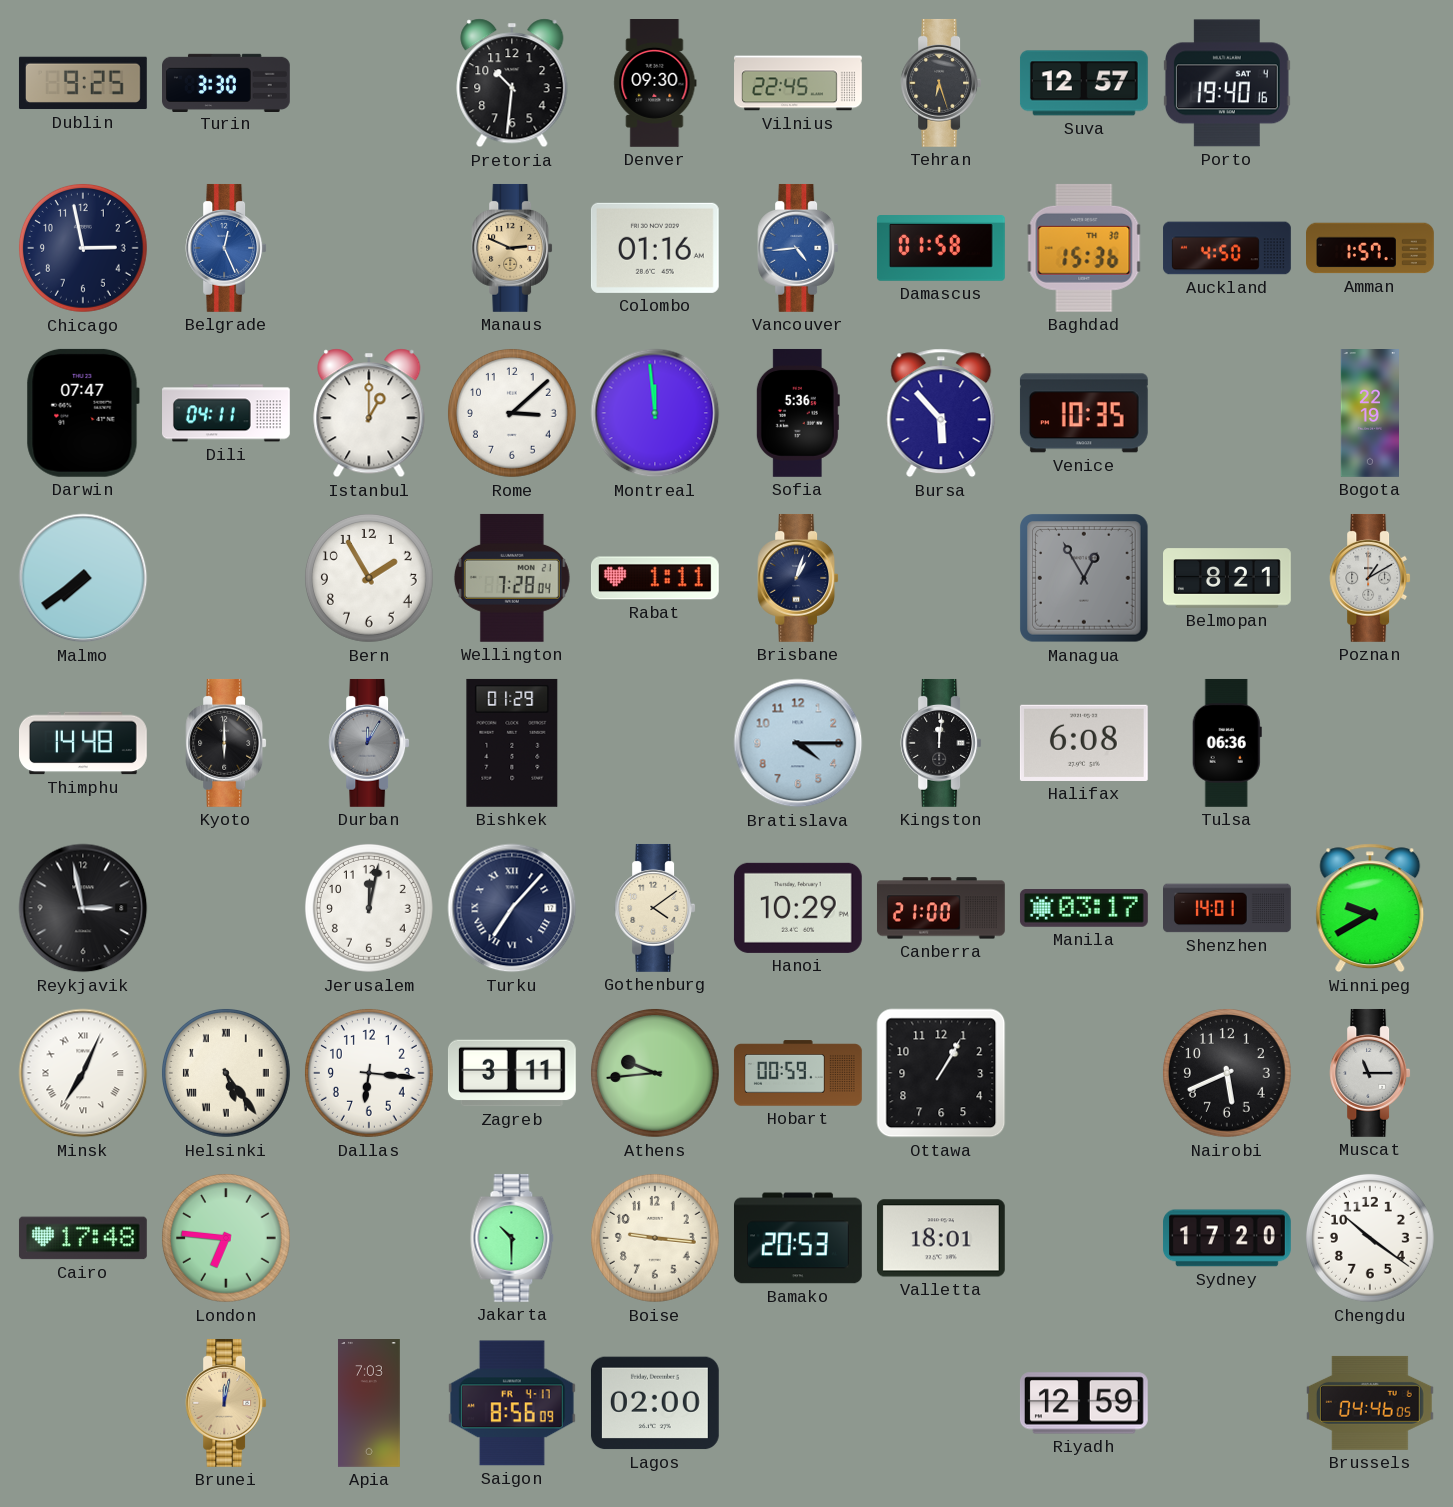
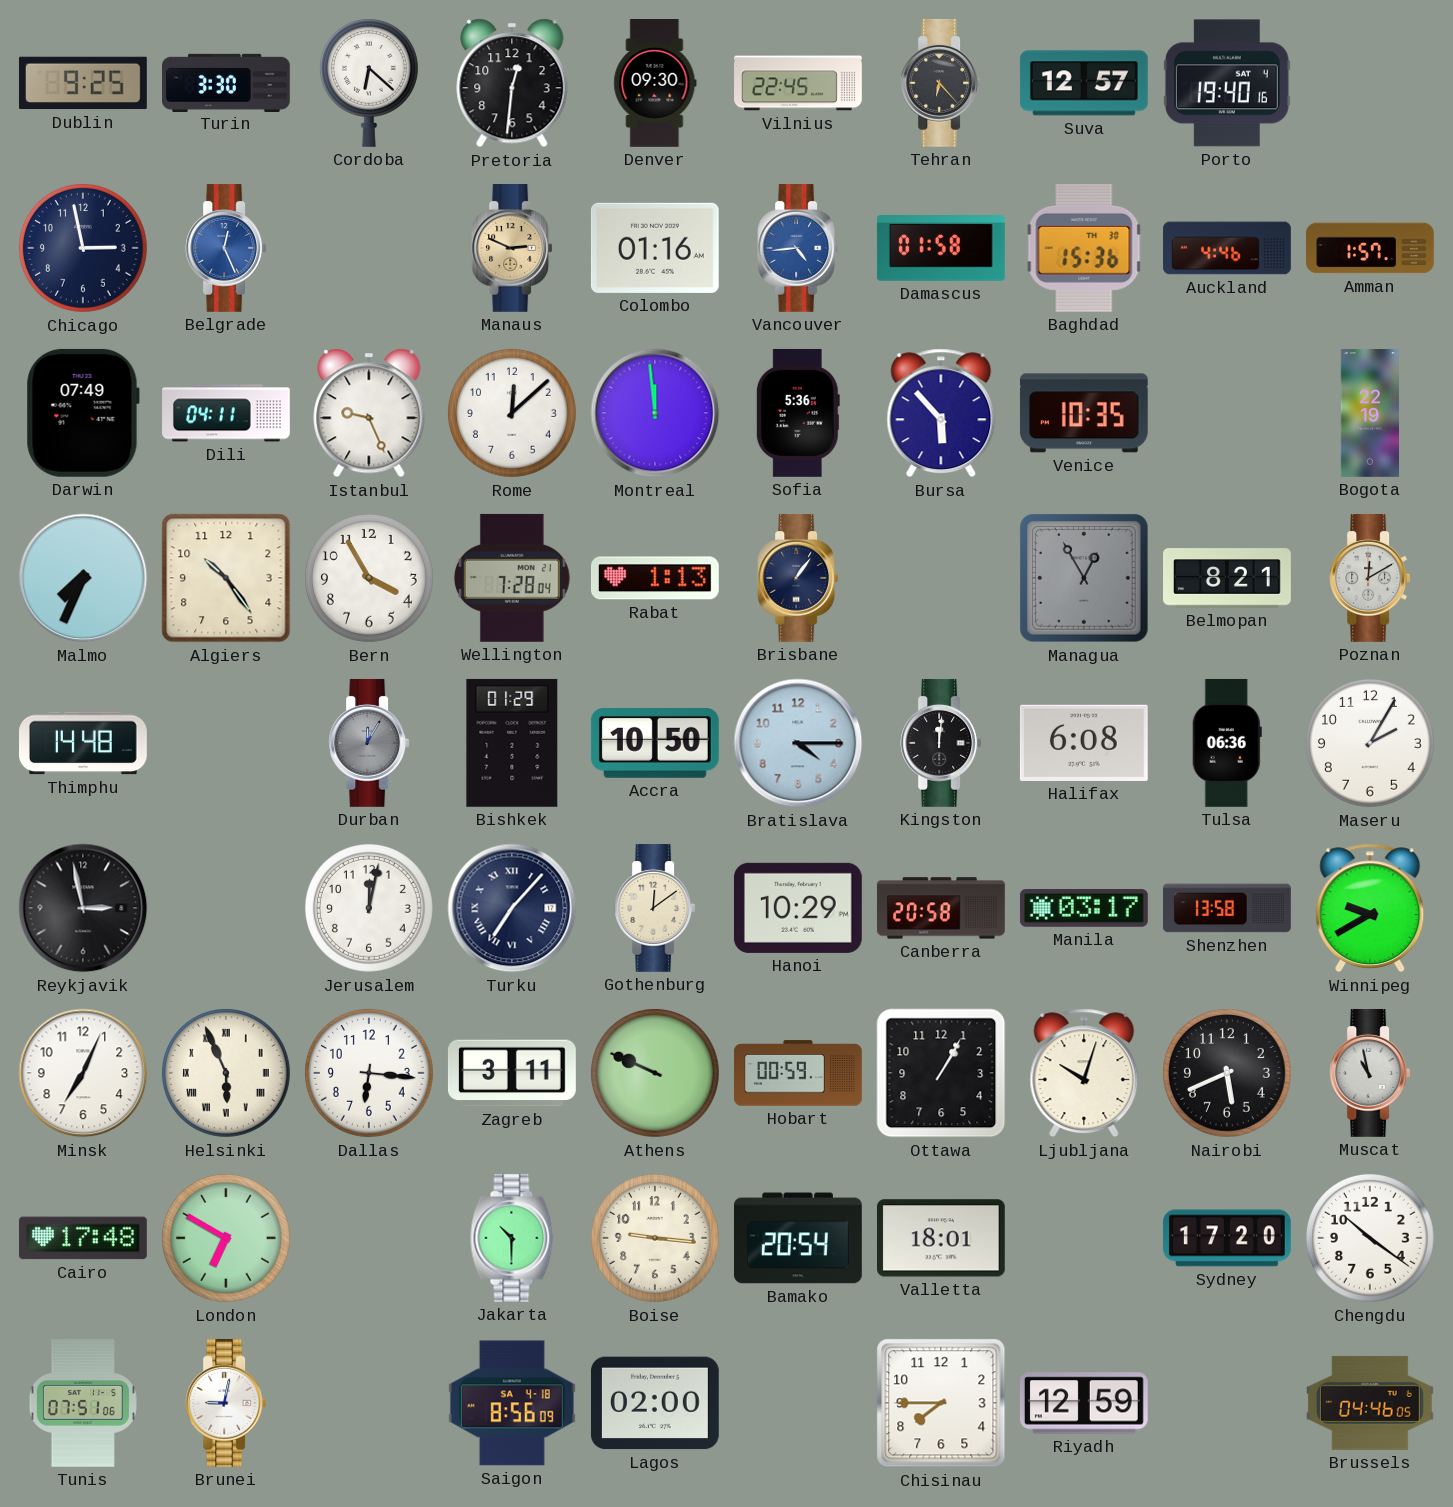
Cordoba: none -> 6:22
Pretoria: 10:31 -> 12:31
Tehran: 6:27 -> 6:23
Auckland: 4:50 -> 4:46
Darwin: 07:47 -> 07:49
Istanbul: 1:00 -> 9:26
Rome: 3:08 -> 12:08
Malmo: 7:39 -> 7:34
Algiers: none -> 10:24
Bern: 1:55 -> 3:55
Rabat: 1:11 -> 1:13
Brisbane: 1:03 -> 1:06
Poznan: 1:10 -> 12:10
Kyoto: 6:00 -> none
Accra: none -> 10:50
Maseru: none -> 2:05
Gothenburg: 4:09 -> 12:09
Canberra: 21:00 -> 20:58
Shenzhen: 14:01 -> 13:58
Minsk numerals: Roman -> Arabic
Helsinki: 5:24 -> 5:56
Athens: 9:44 -> 9:49
Ljubljana: none -> 10:03
Muscat: 11:15 -> 10:58
London: 6:46 -> 6:50
Bamako: 20:53 -> 20:54
Tunis: none -> 07:51
Brunei: 12:02 -> 9:02
Brunei dial: champagne -> white
Apia: 7:03 -> none
Saigon date: FR 4-17 -> SA 4-18
Chisinau: none -> 7:45
